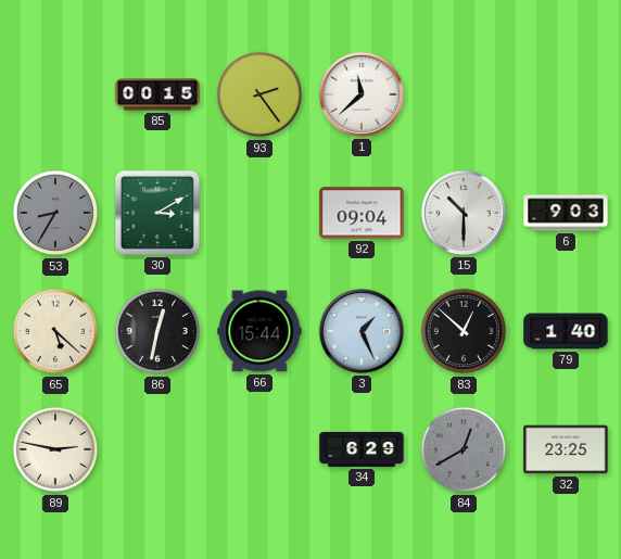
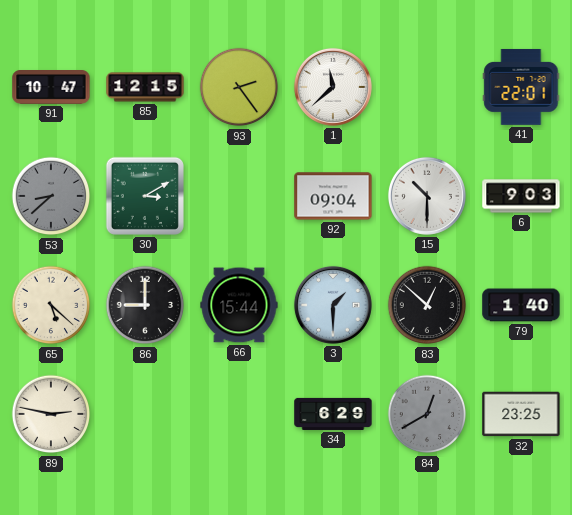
91: none -> 10:47
85: 00:15 -> 12:15
41: none -> 22:01
53: 8:35 -> 8:38
86: 12:32 -> 9:00
3: 1:26 -> 1:30
